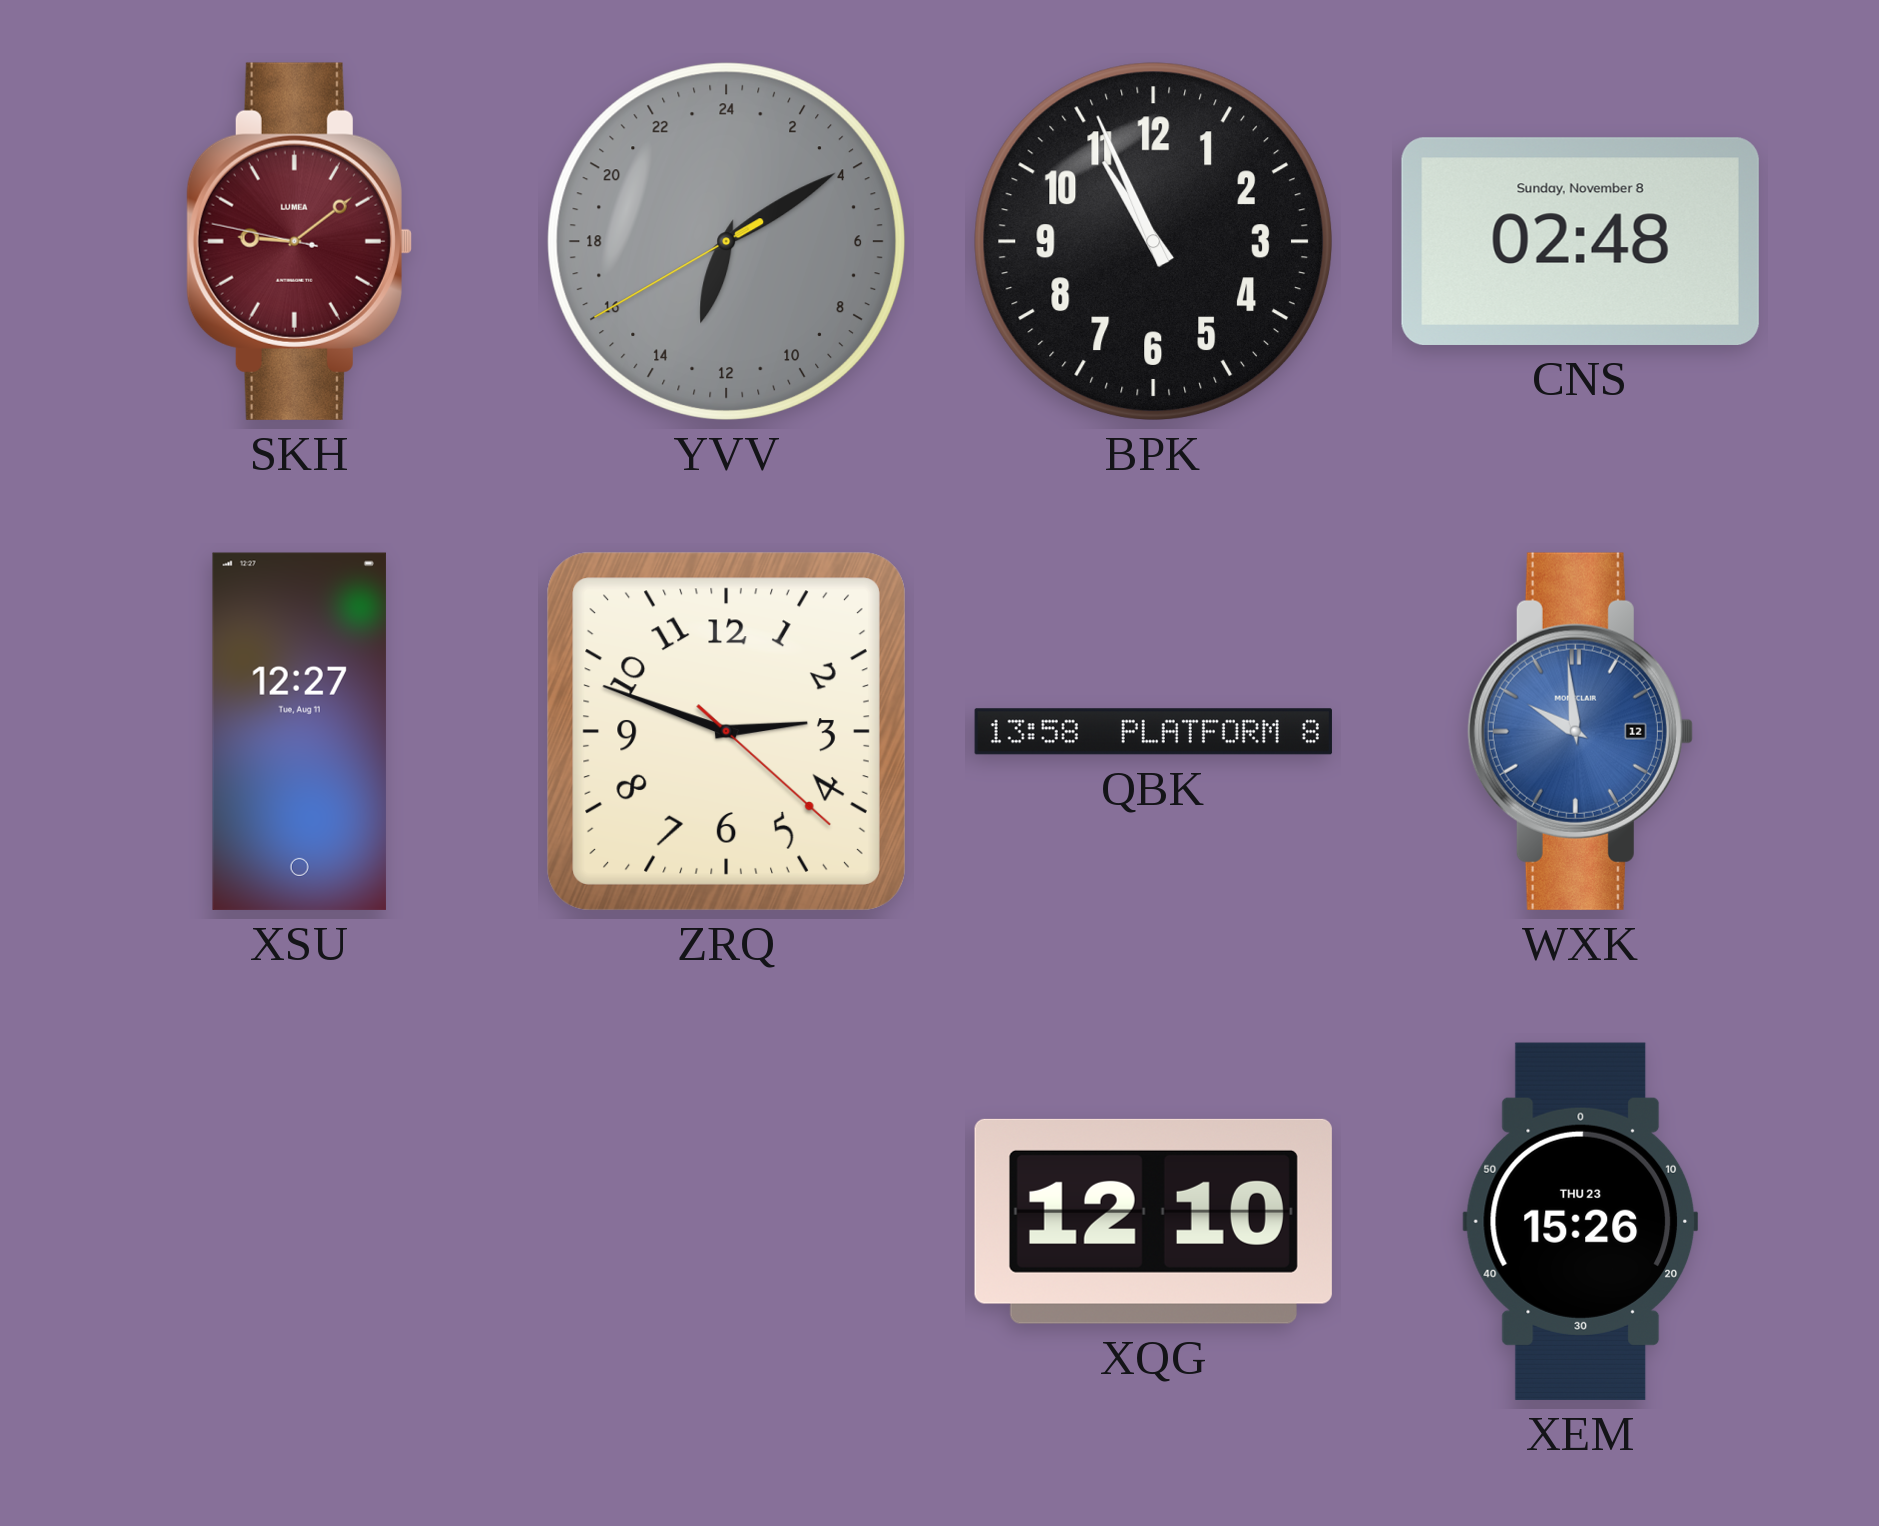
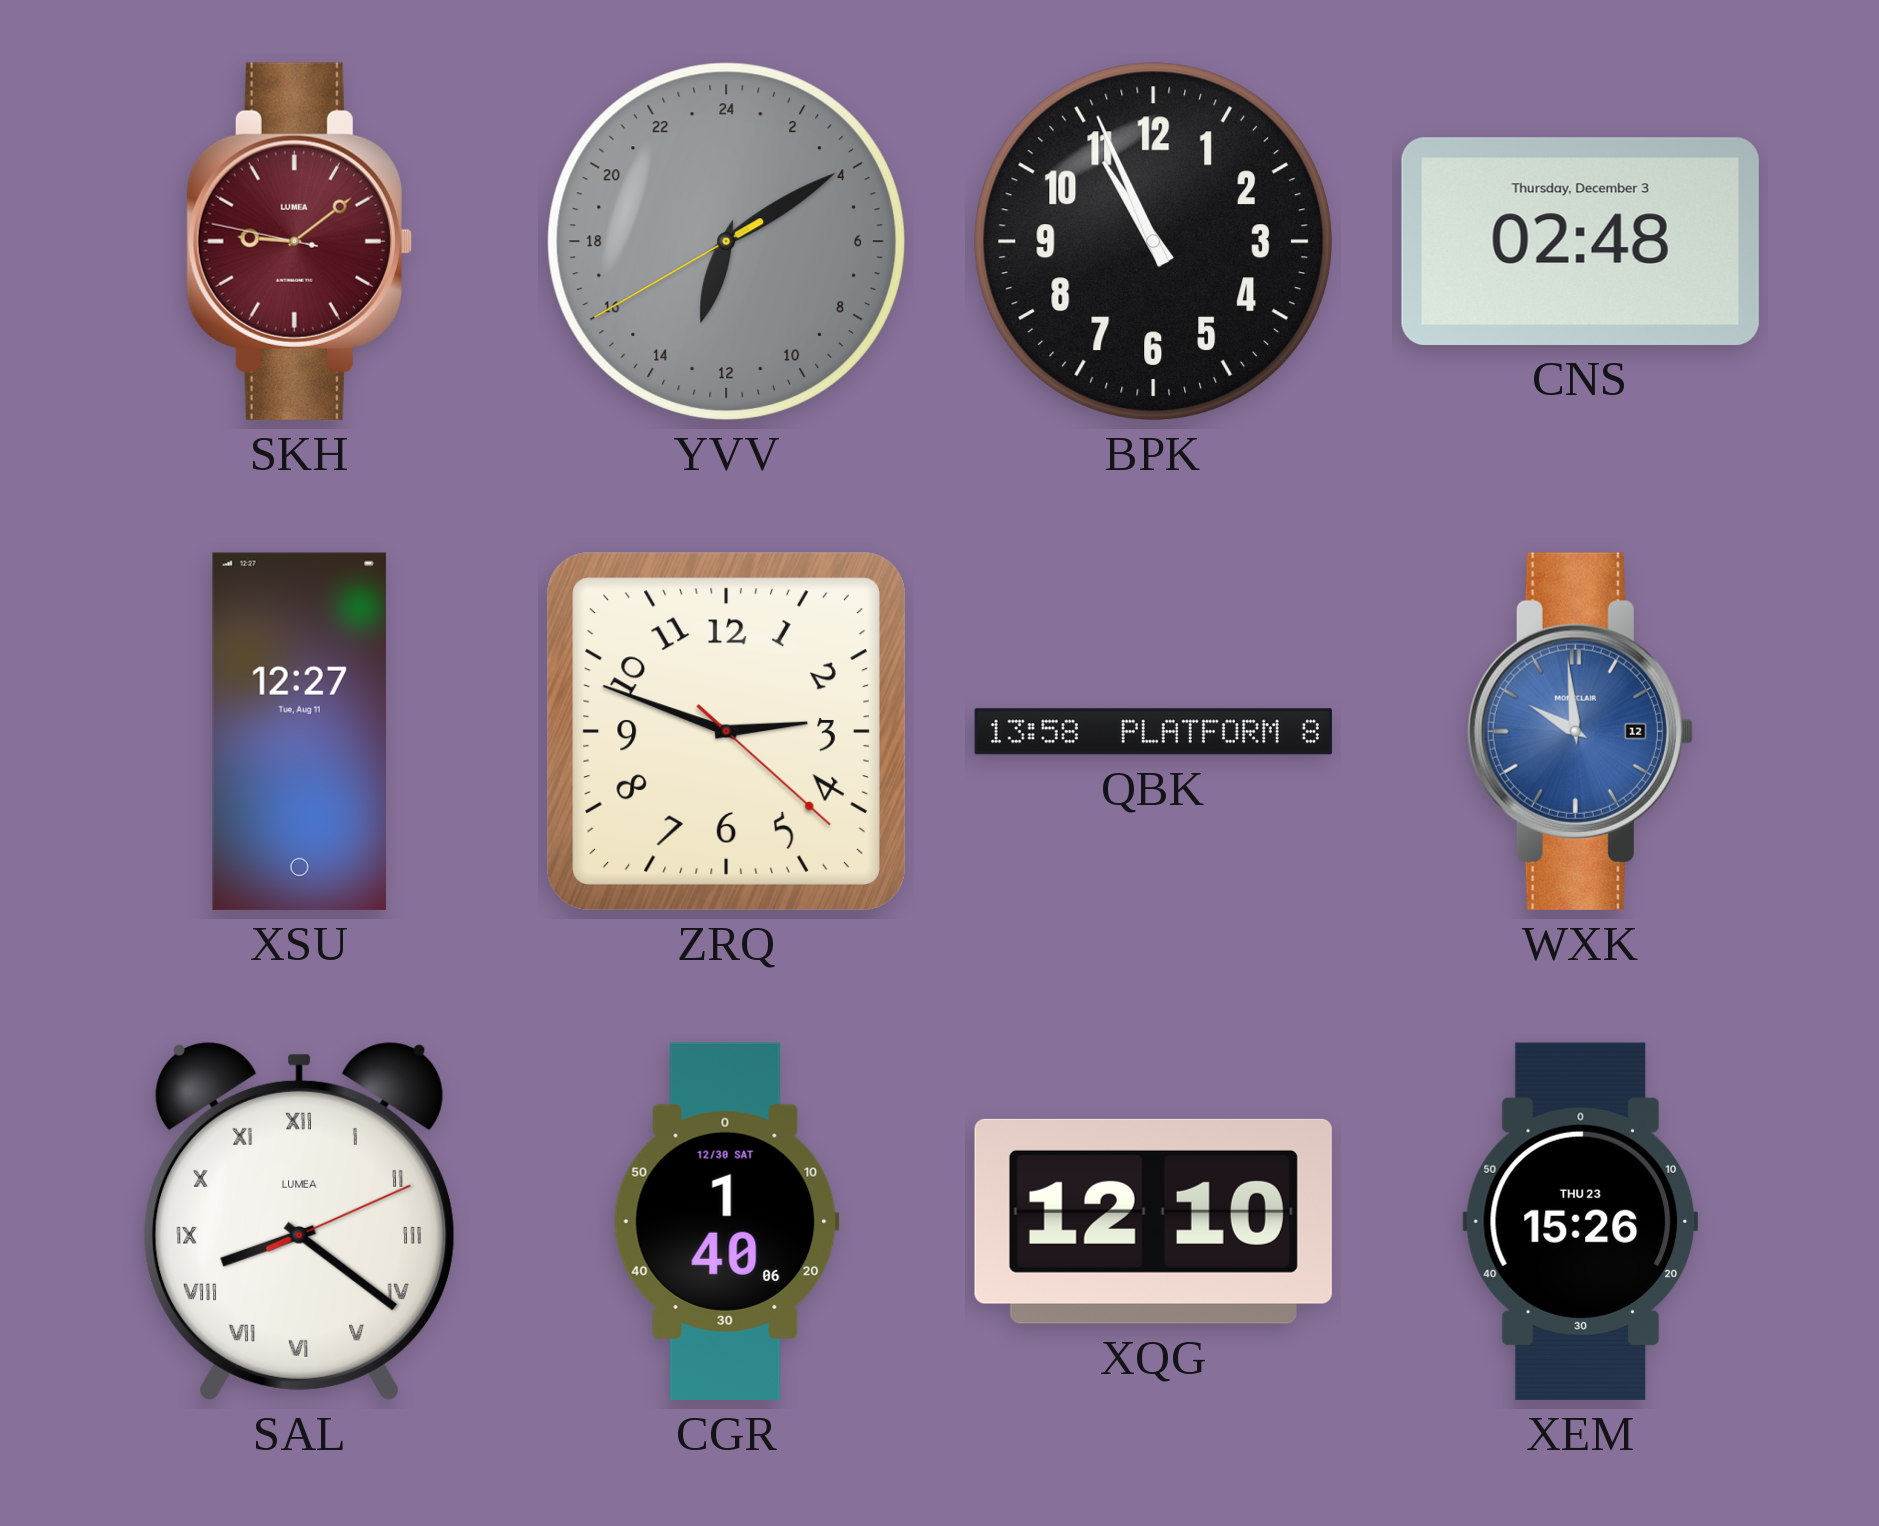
CNS date: Sunday, November 8 -> Thursday, December 3
SAL: none -> 8:21
CGR: none -> 1:40
